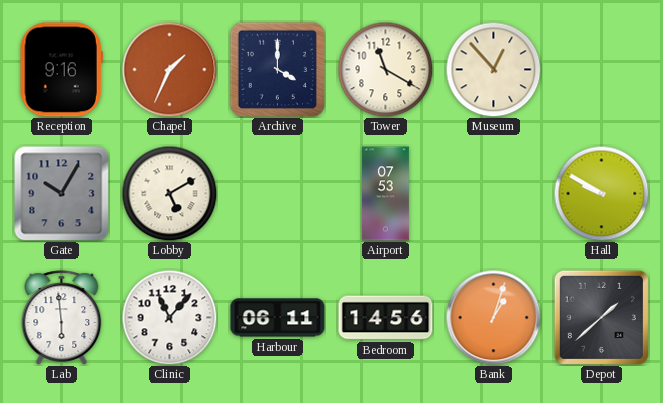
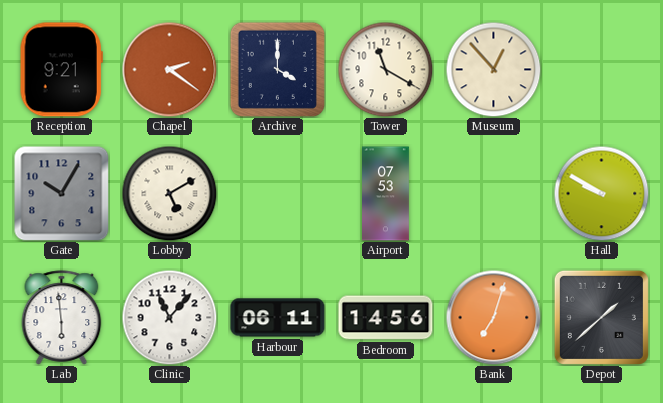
Reception: 9:16 -> 9:21
Chapel: 1:34 -> 2:21
Bank: 1:03 -> 7:03
